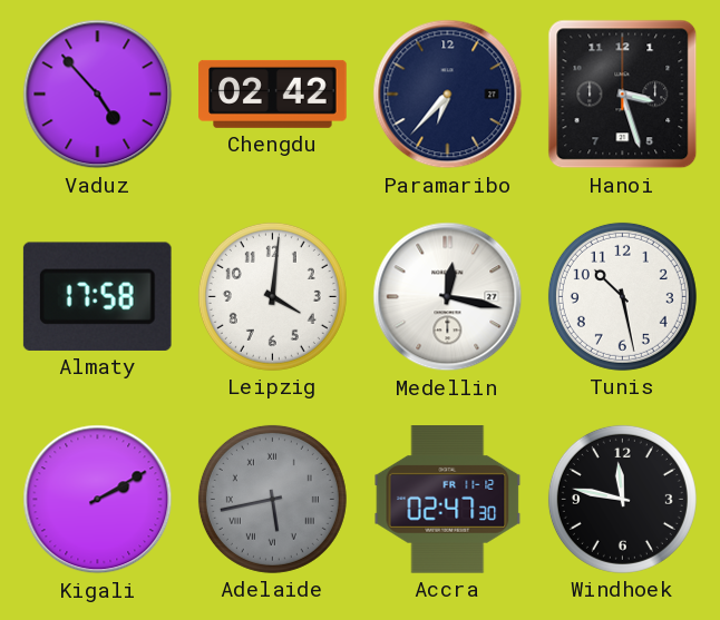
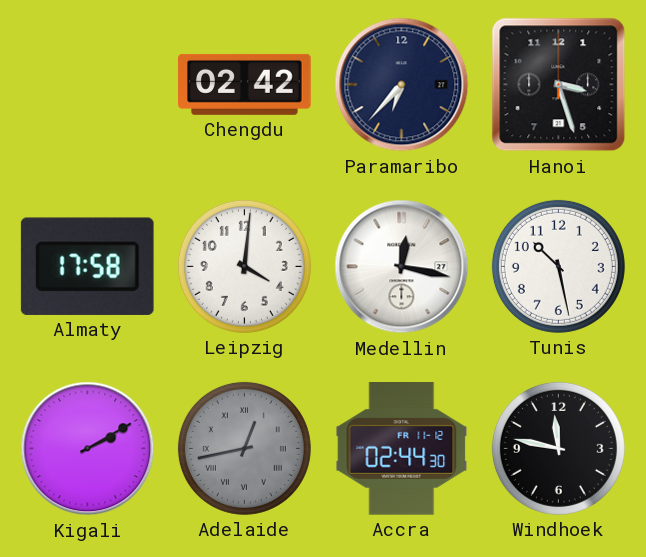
Vaduz: 4:53 -> none
Adelaide: 5:43 -> 12:43
Accra: 02:47 -> 02:44
